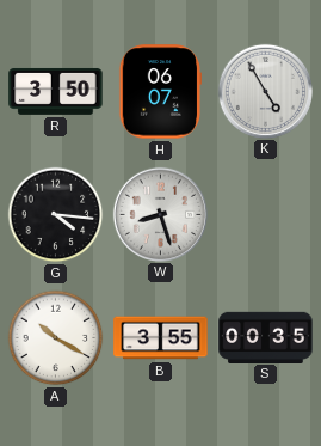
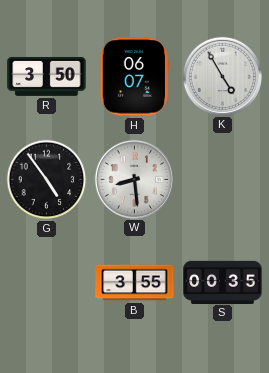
G: 4:16 -> 4:54
W: 8:27 -> 8:29
A: 10:20 -> none
